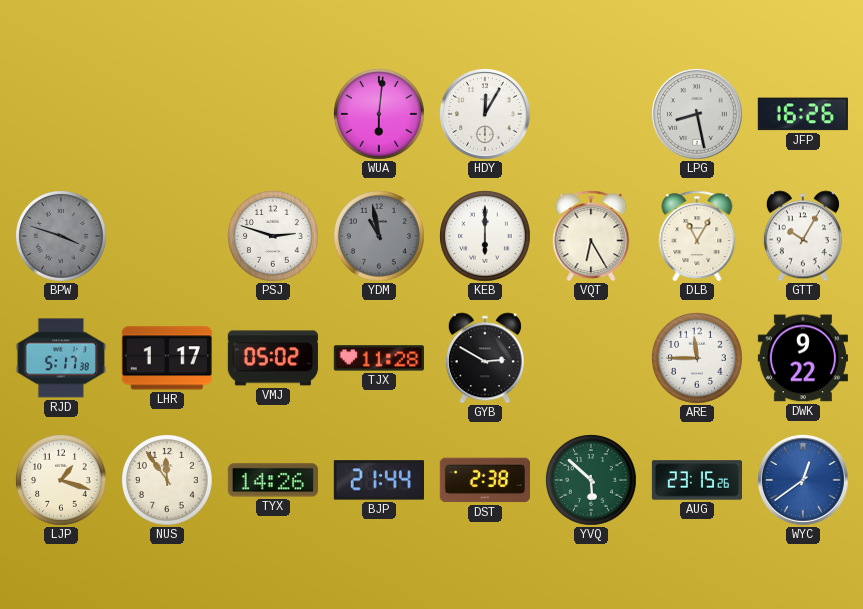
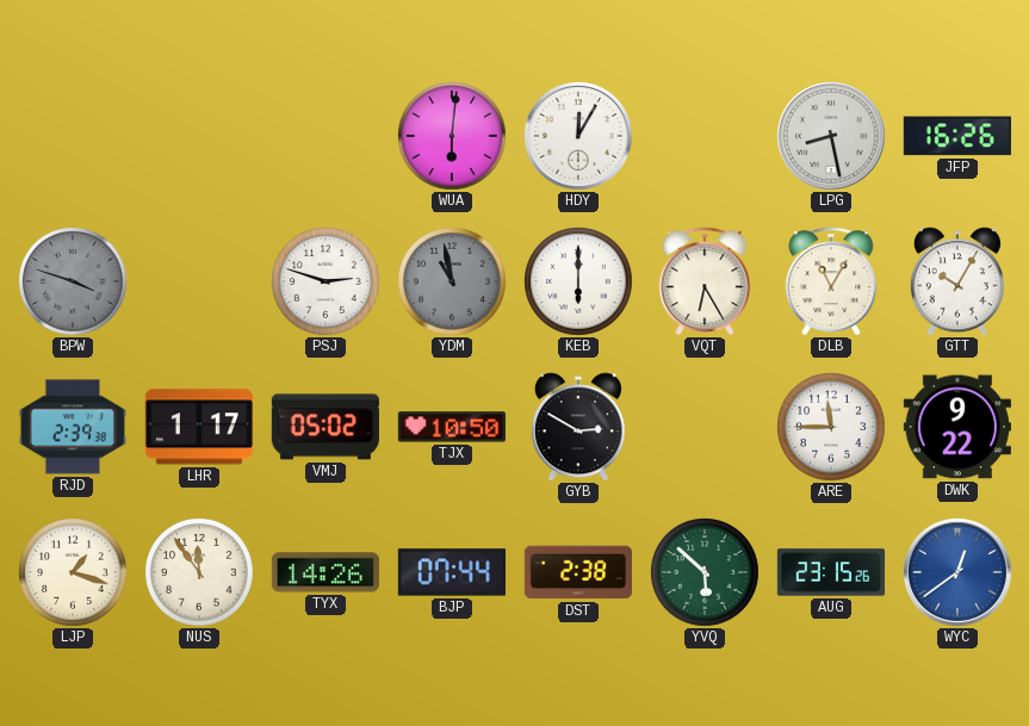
RJD: 5:17 -> 2:39
TJX: 11:28 -> 10:50
BJP: 21:44 -> 07:44
